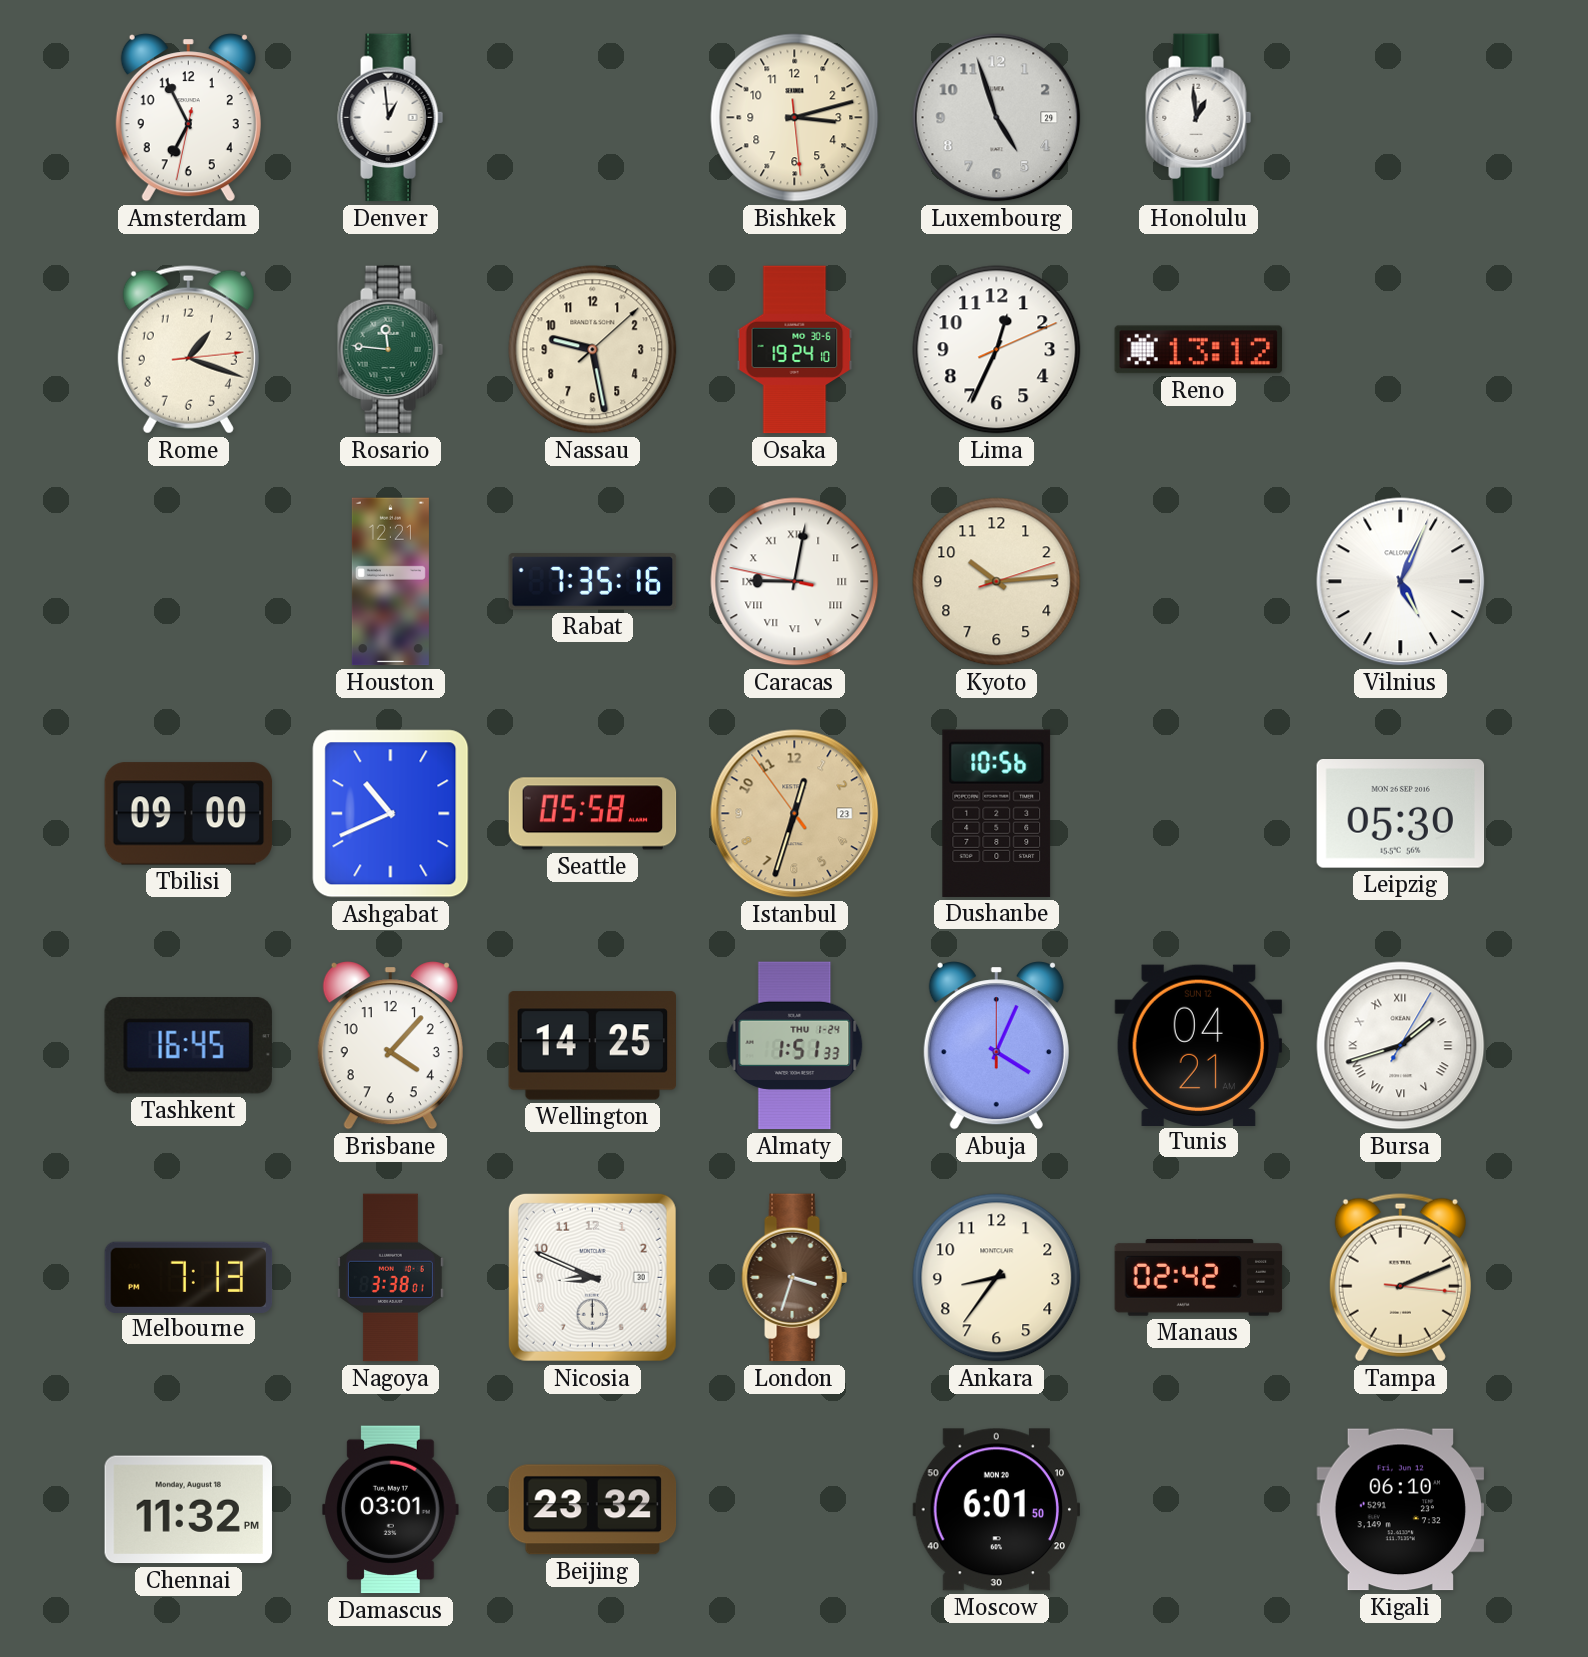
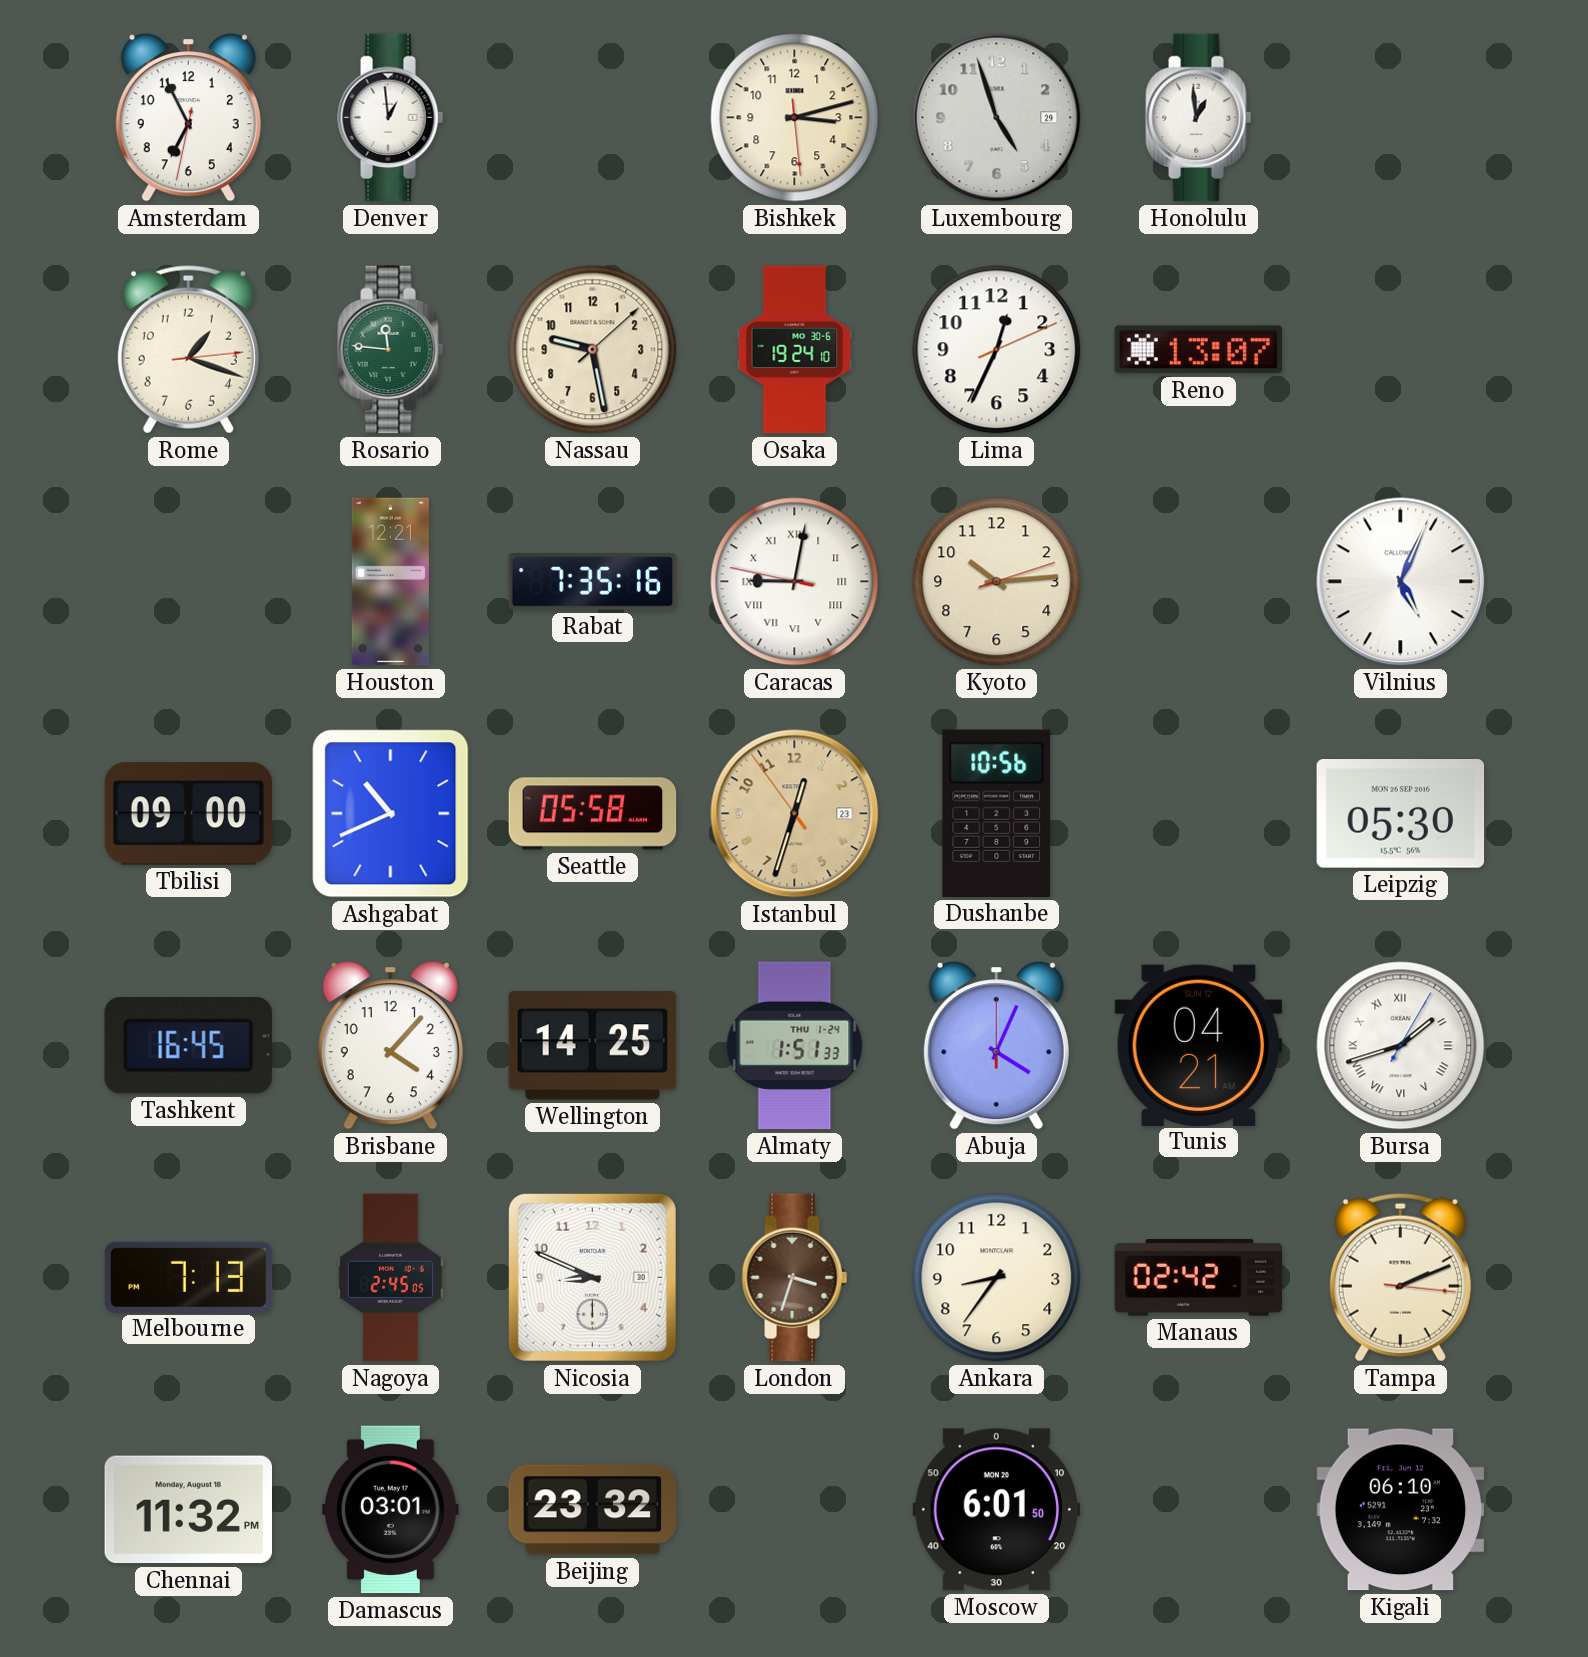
Reno: 13:12 -> 13:07
Nagoya: 3:38 -> 2:45
